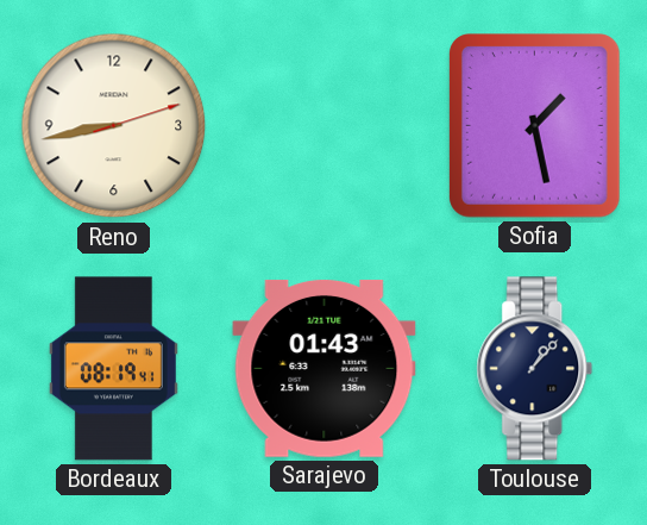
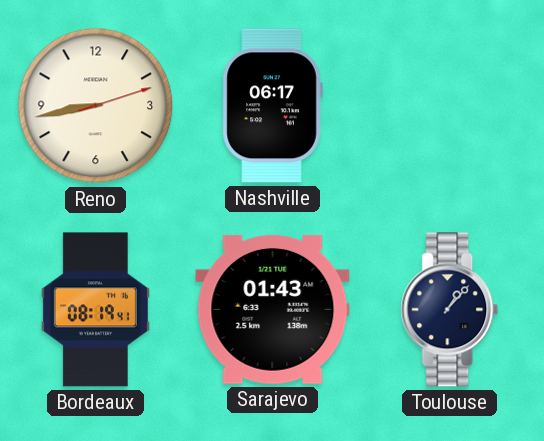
Nashville: none -> 06:17
Sofia: 1:28 -> none
